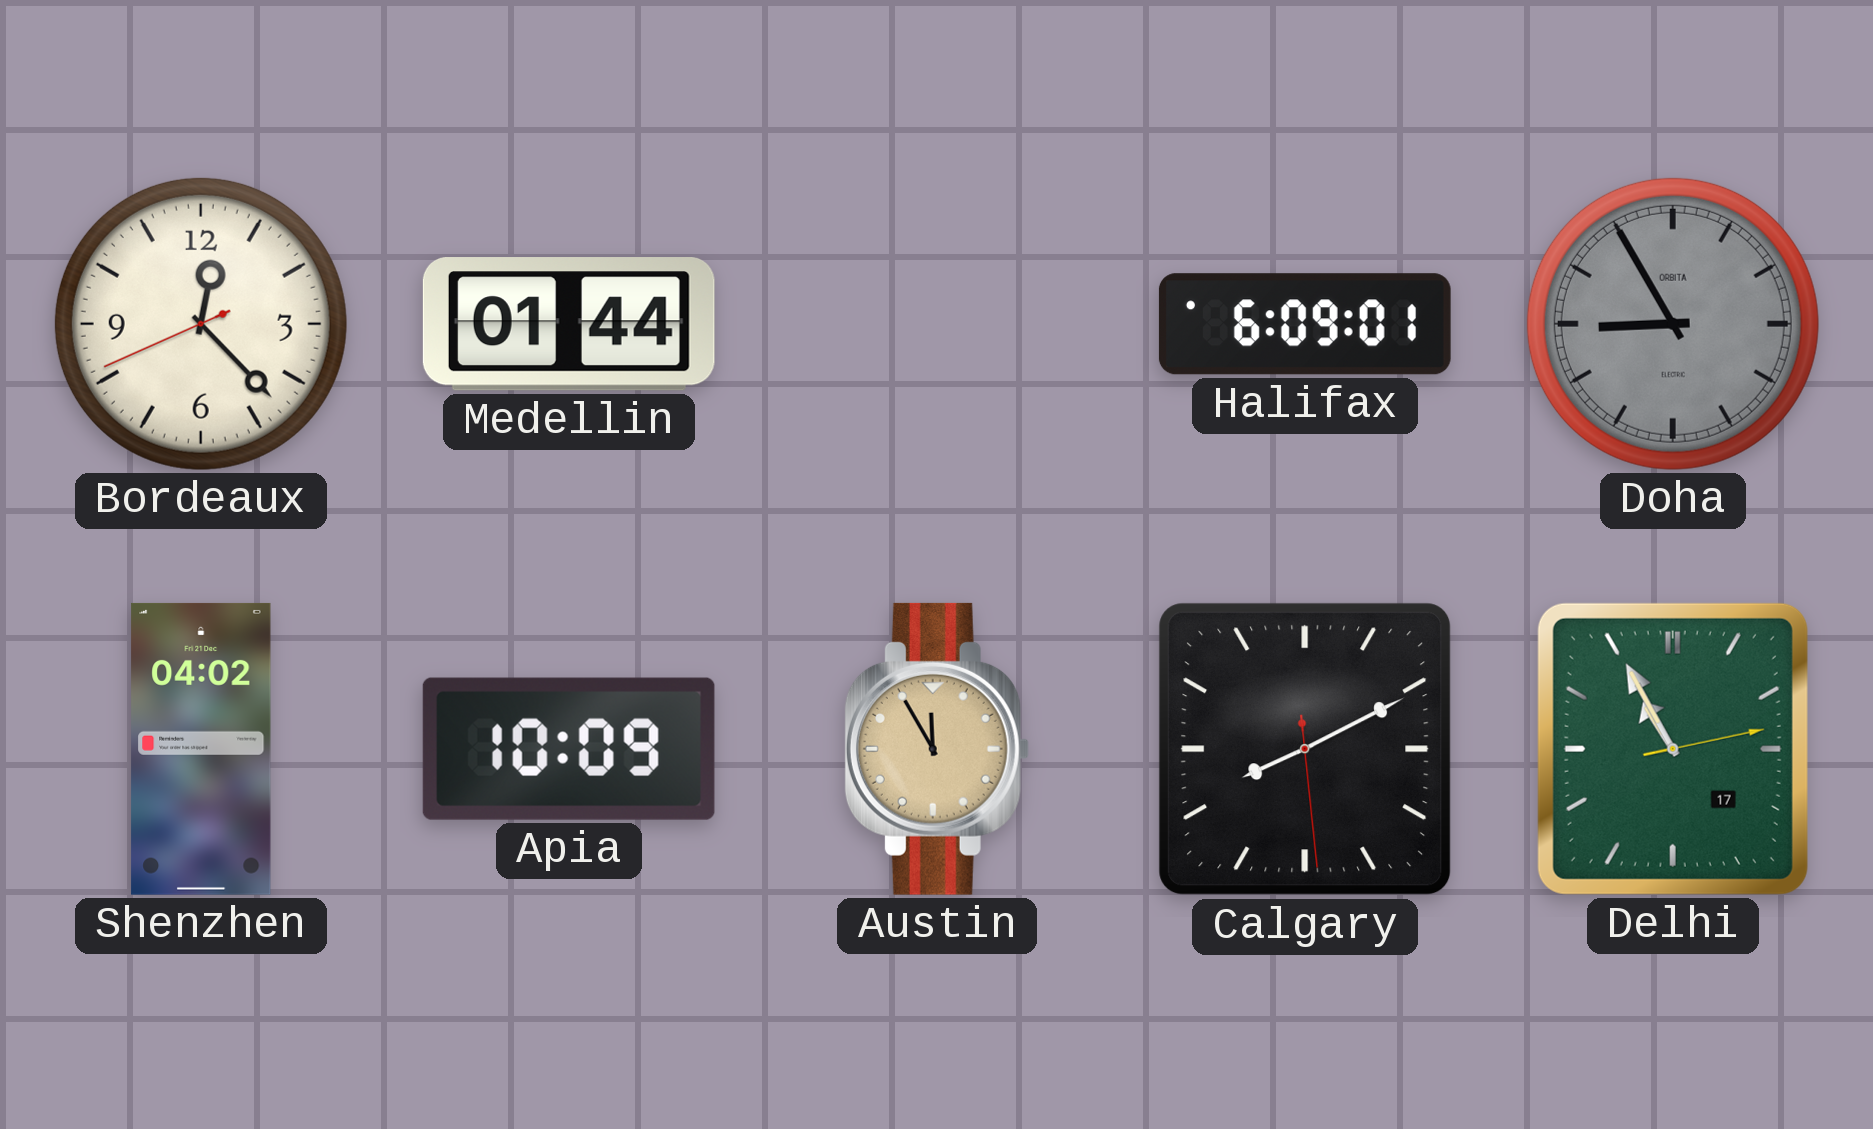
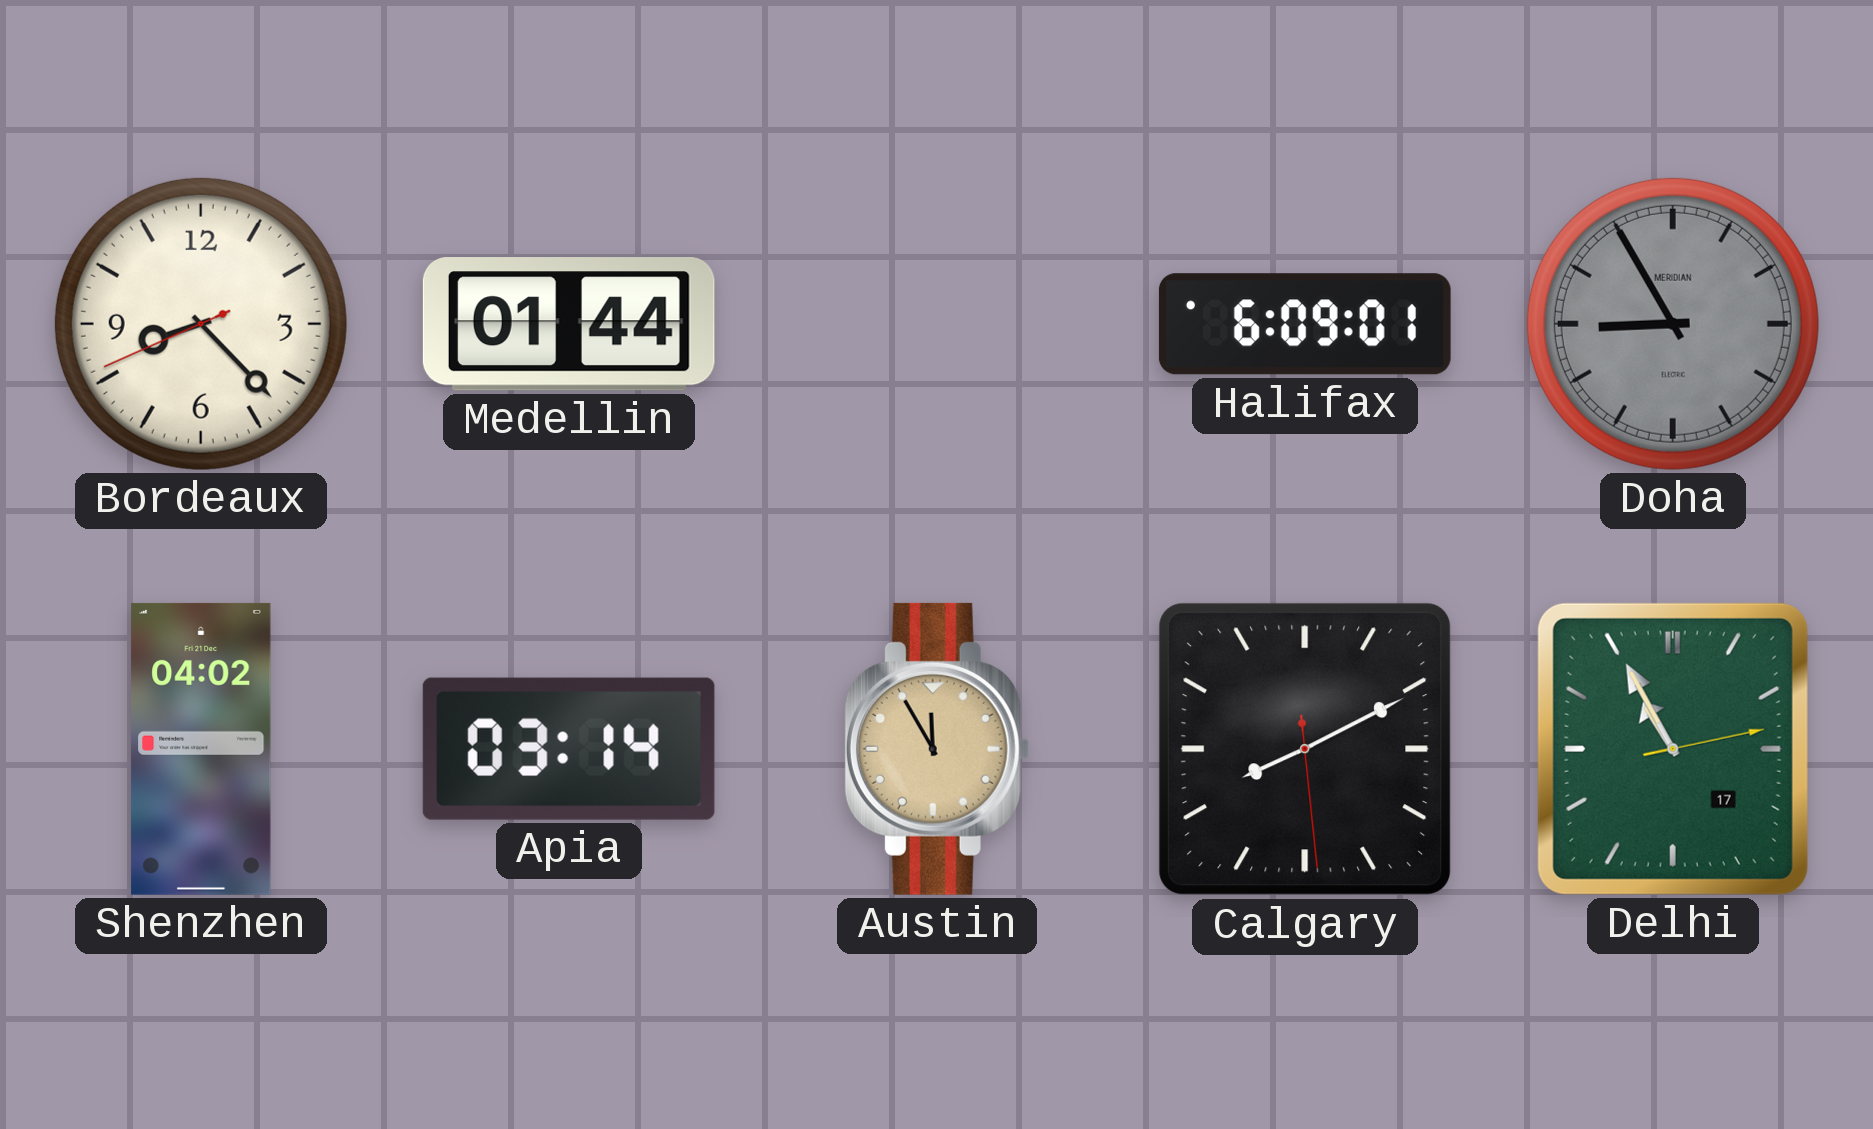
Bordeaux: 12:22 -> 8:22
Doha brand: ORBITA -> MERIDIAN
Apia: 10:09 -> 03:14
